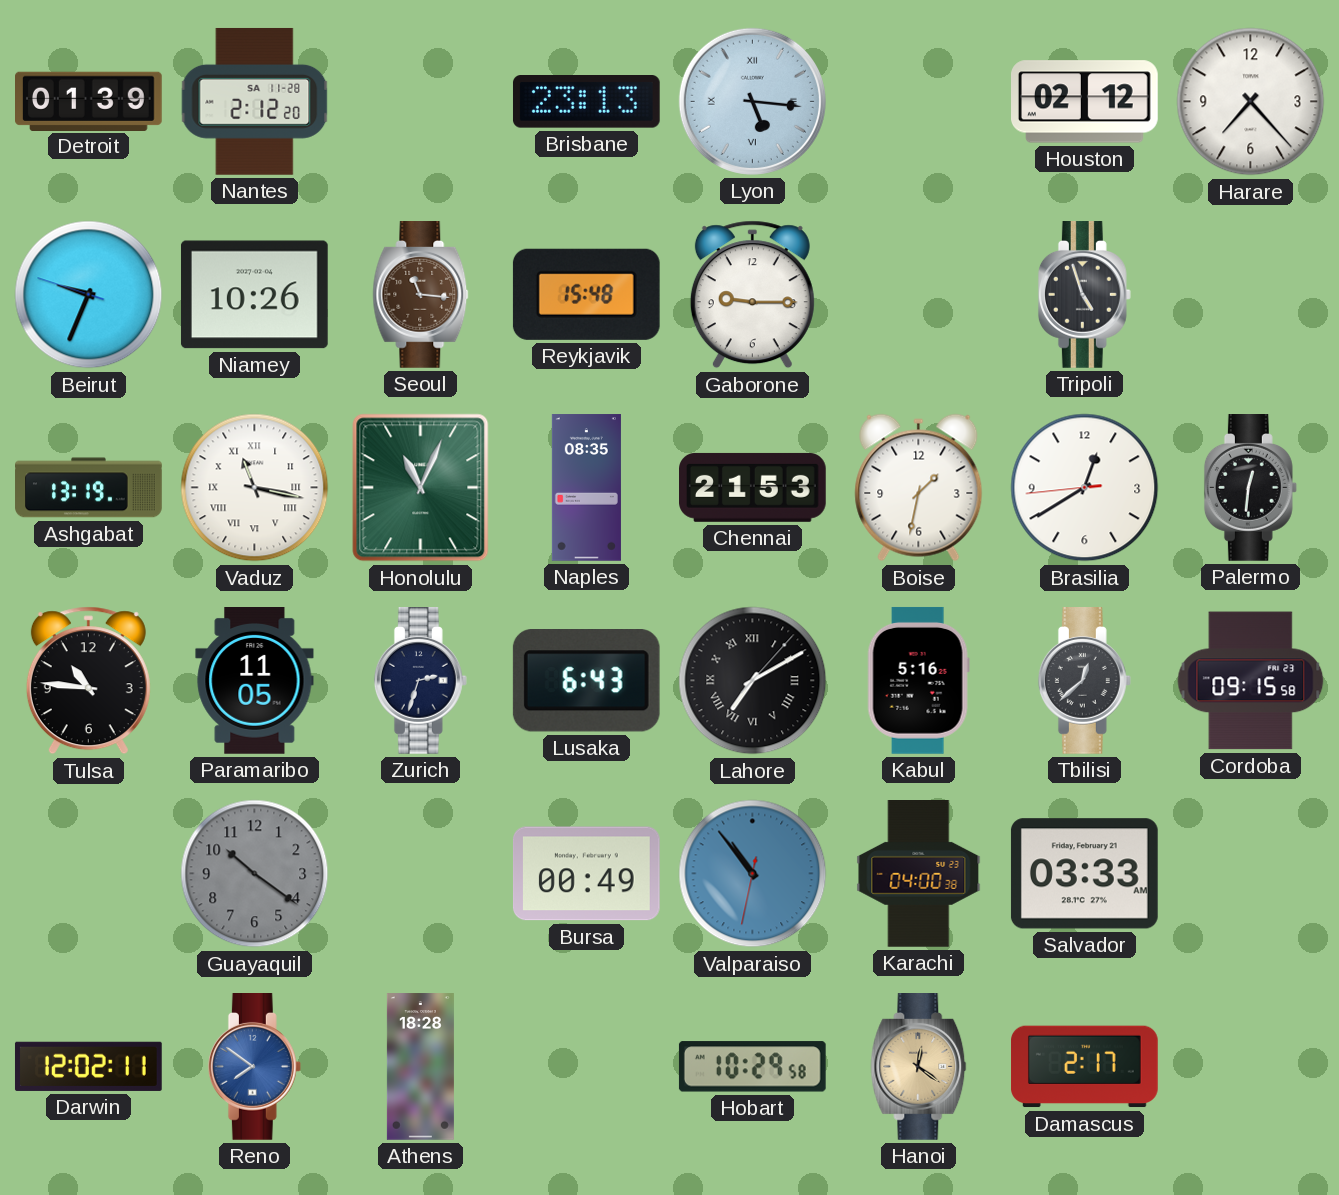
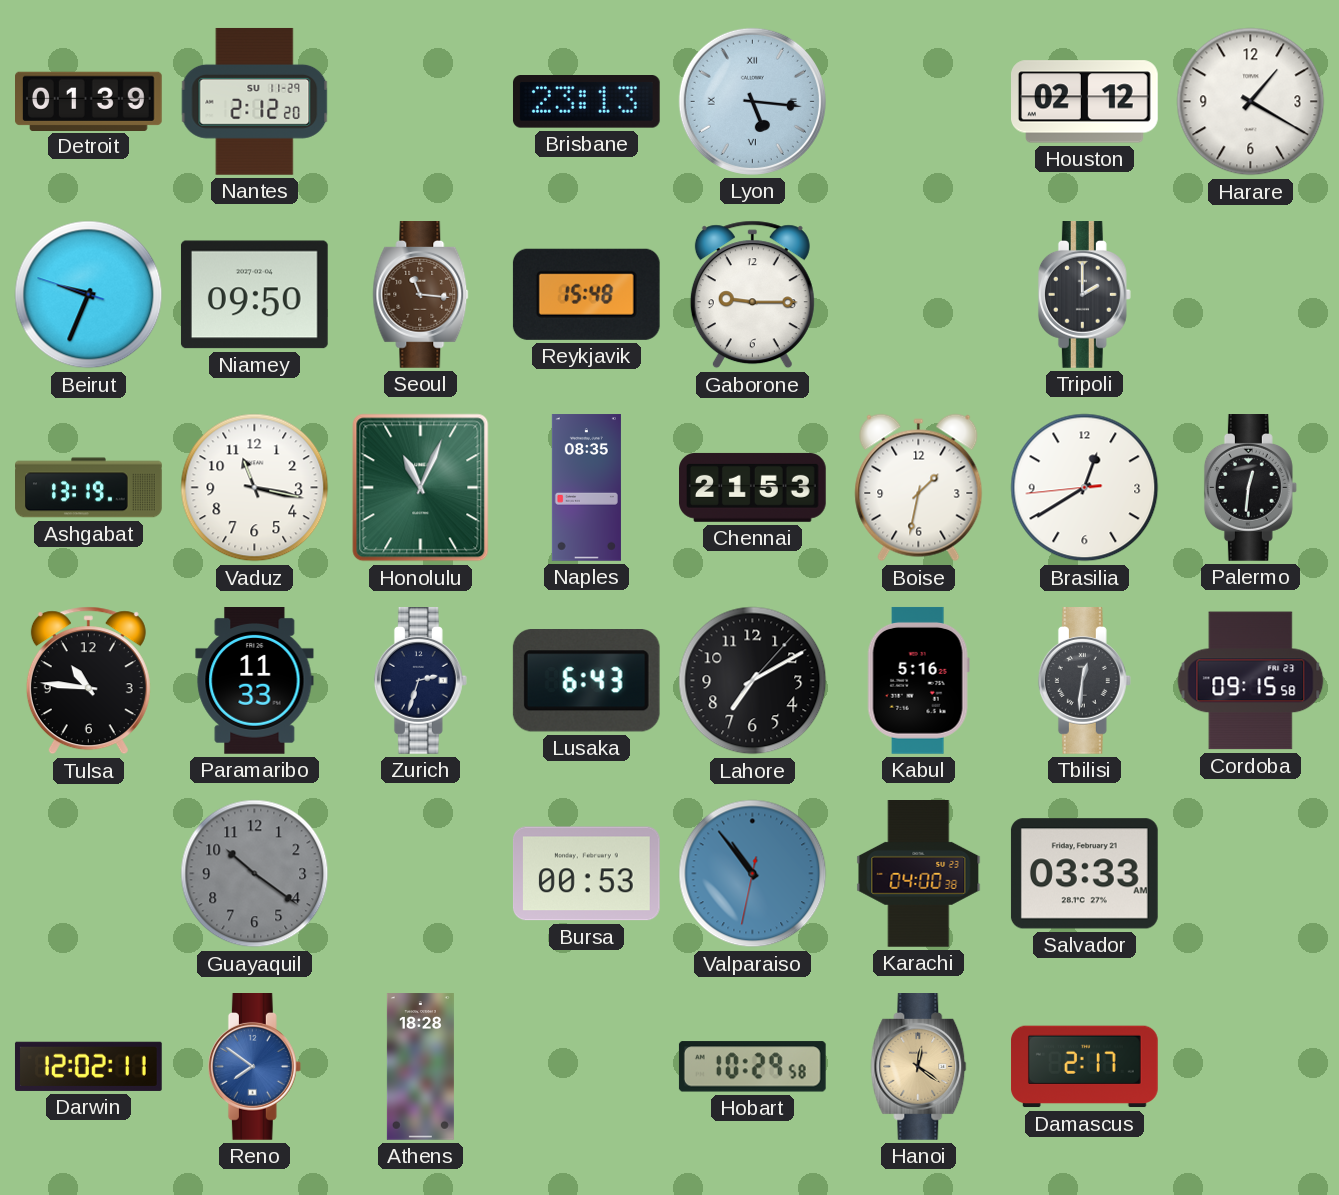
Nantes date: SA 11-28 -> SU 11-29
Harare: 7:23 -> 1:20
Niamey: 10:26 -> 09:50
Tripoli: 4:57 -> 2:00
Vaduz numerals: Roman -> Arabic
Paramaribo: 11:05 -> 11:33
Lahore numerals: Roman -> Arabic
Tbilisi: 12:38 -> 12:31
Bursa: 00:49 -> 00:53
